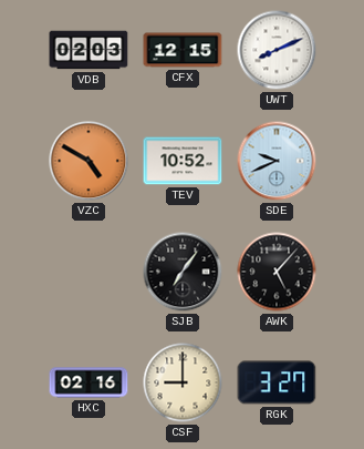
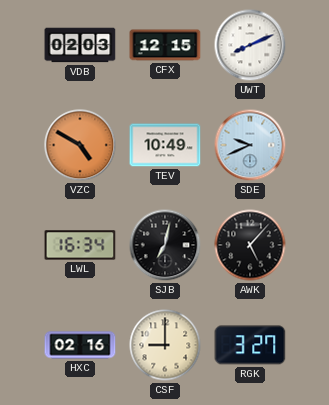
TEV: 10:52 -> 10:49
LWL: none -> 16:34
SJB: 7:06 -> 7:02
